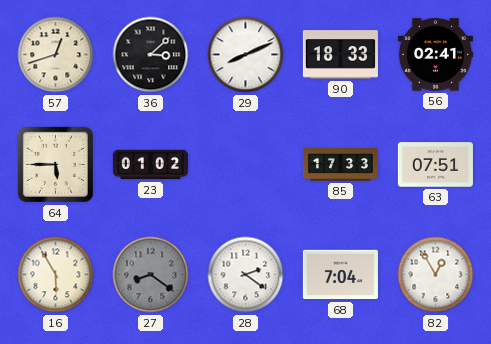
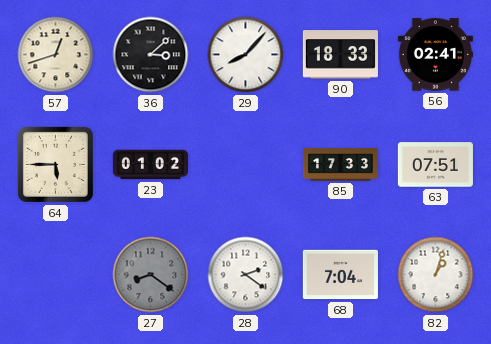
29: 8:11 -> 8:07
16: 5:55 -> none
82: 12:55 -> 1:03
